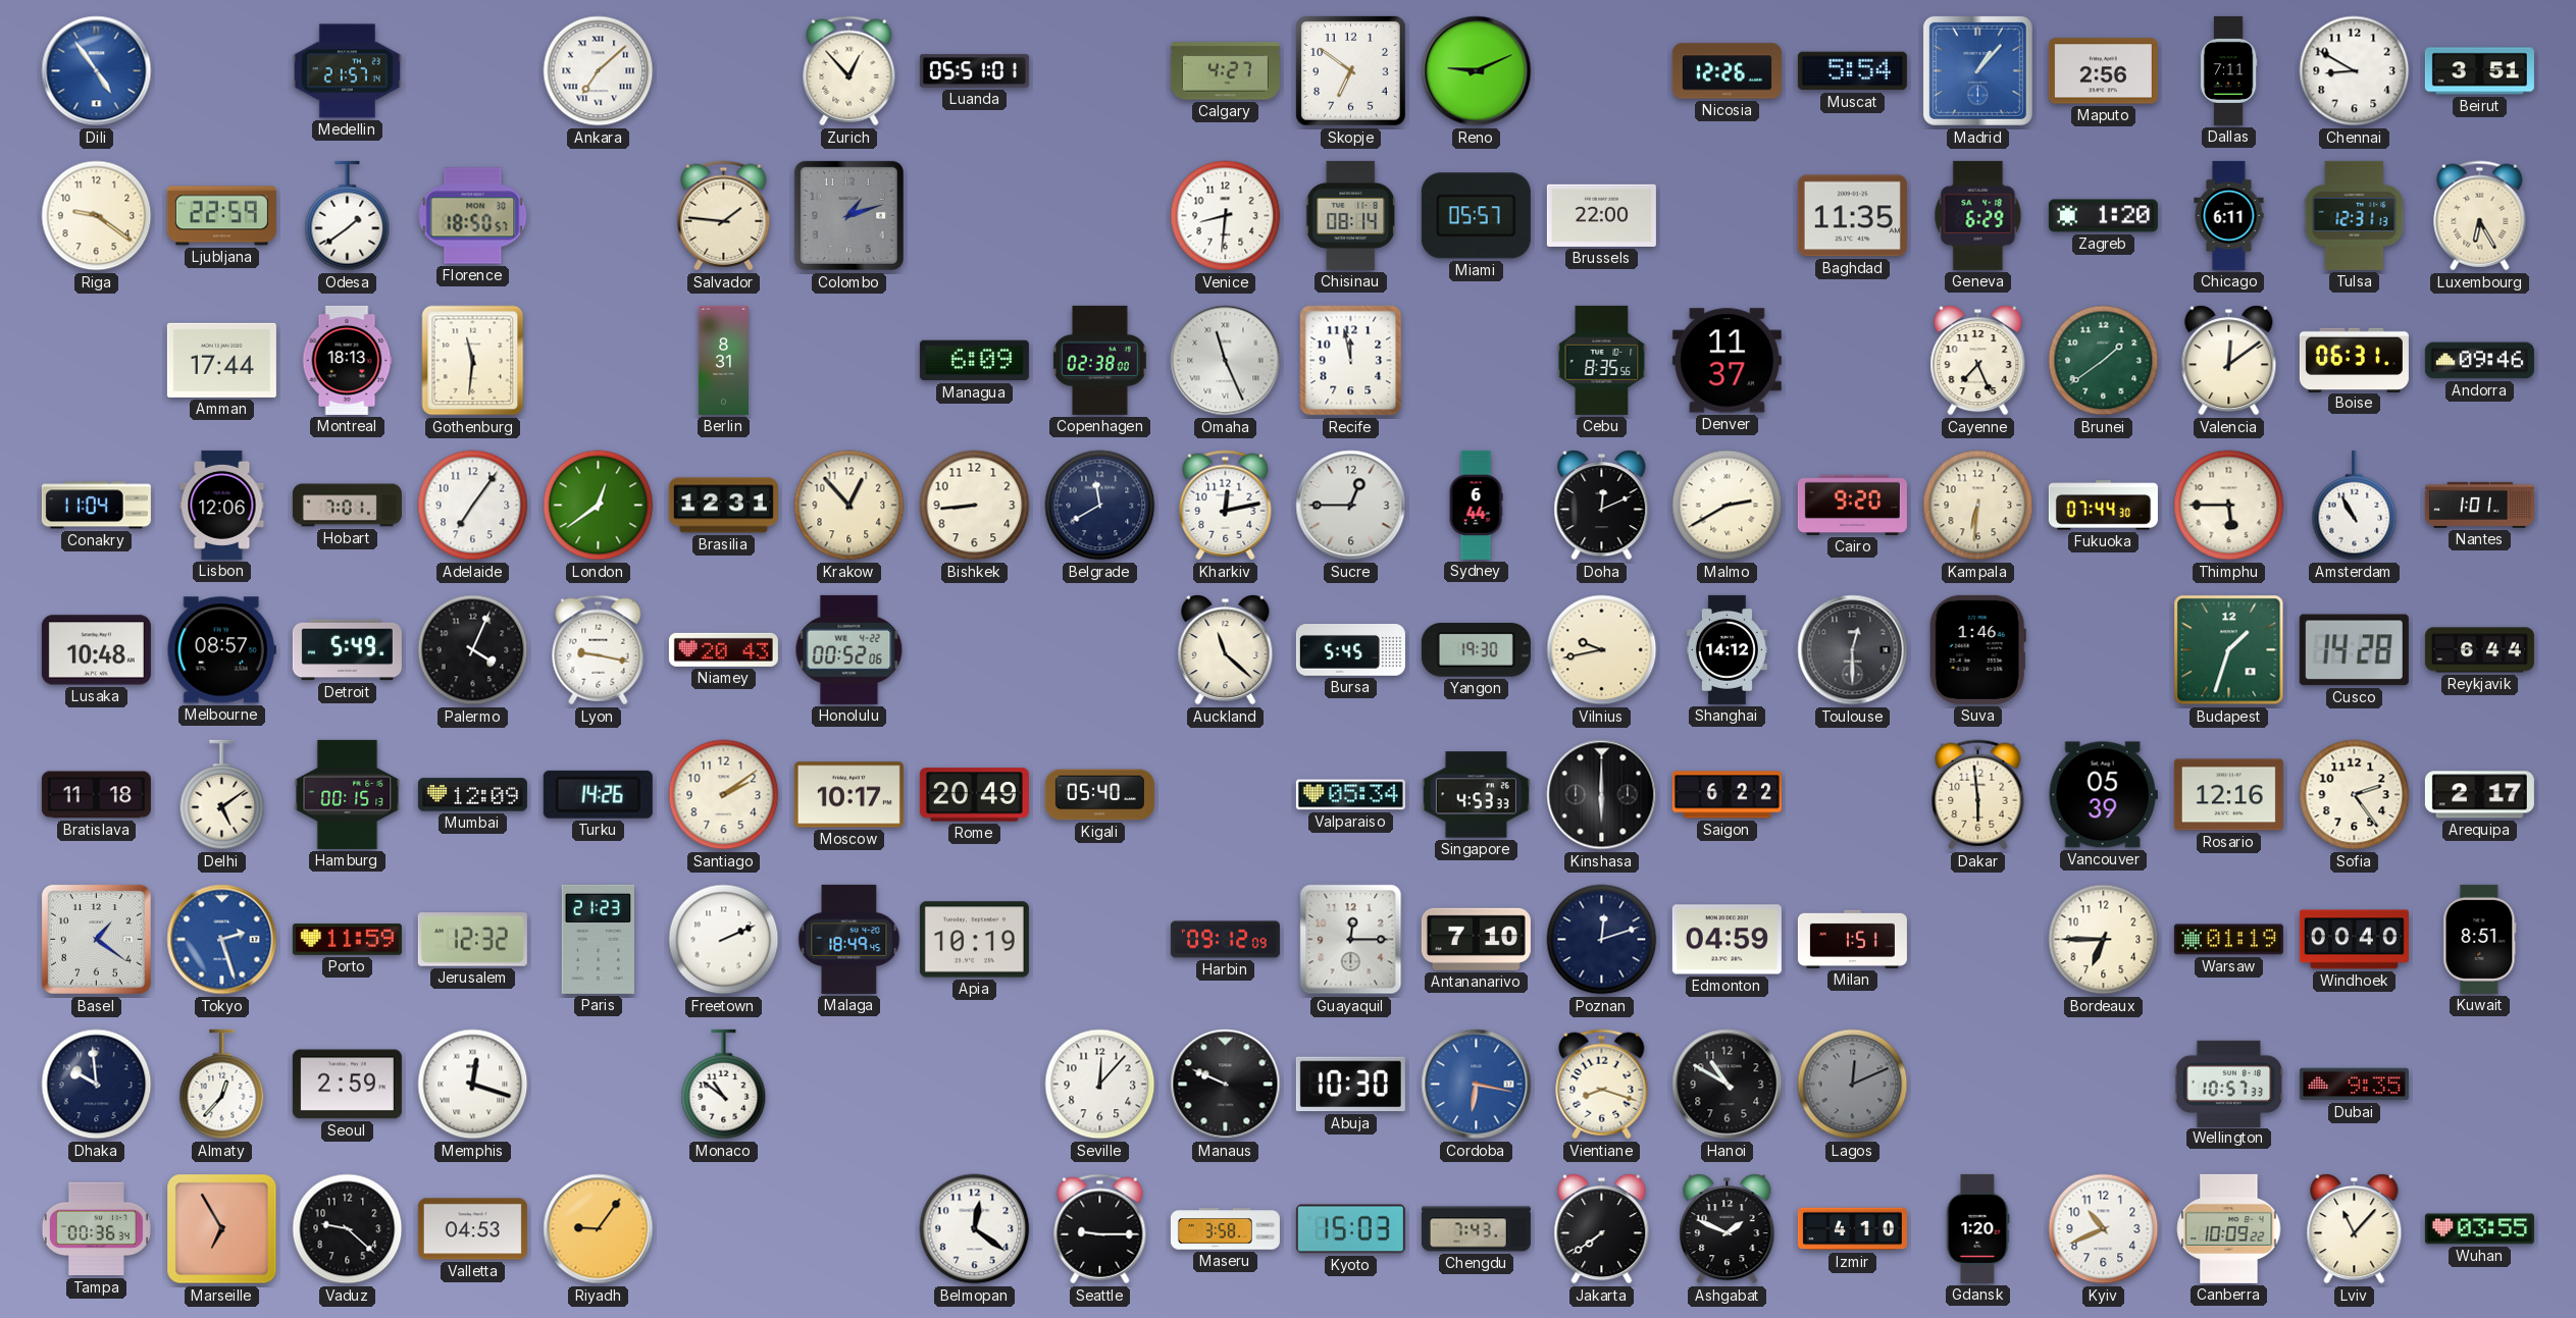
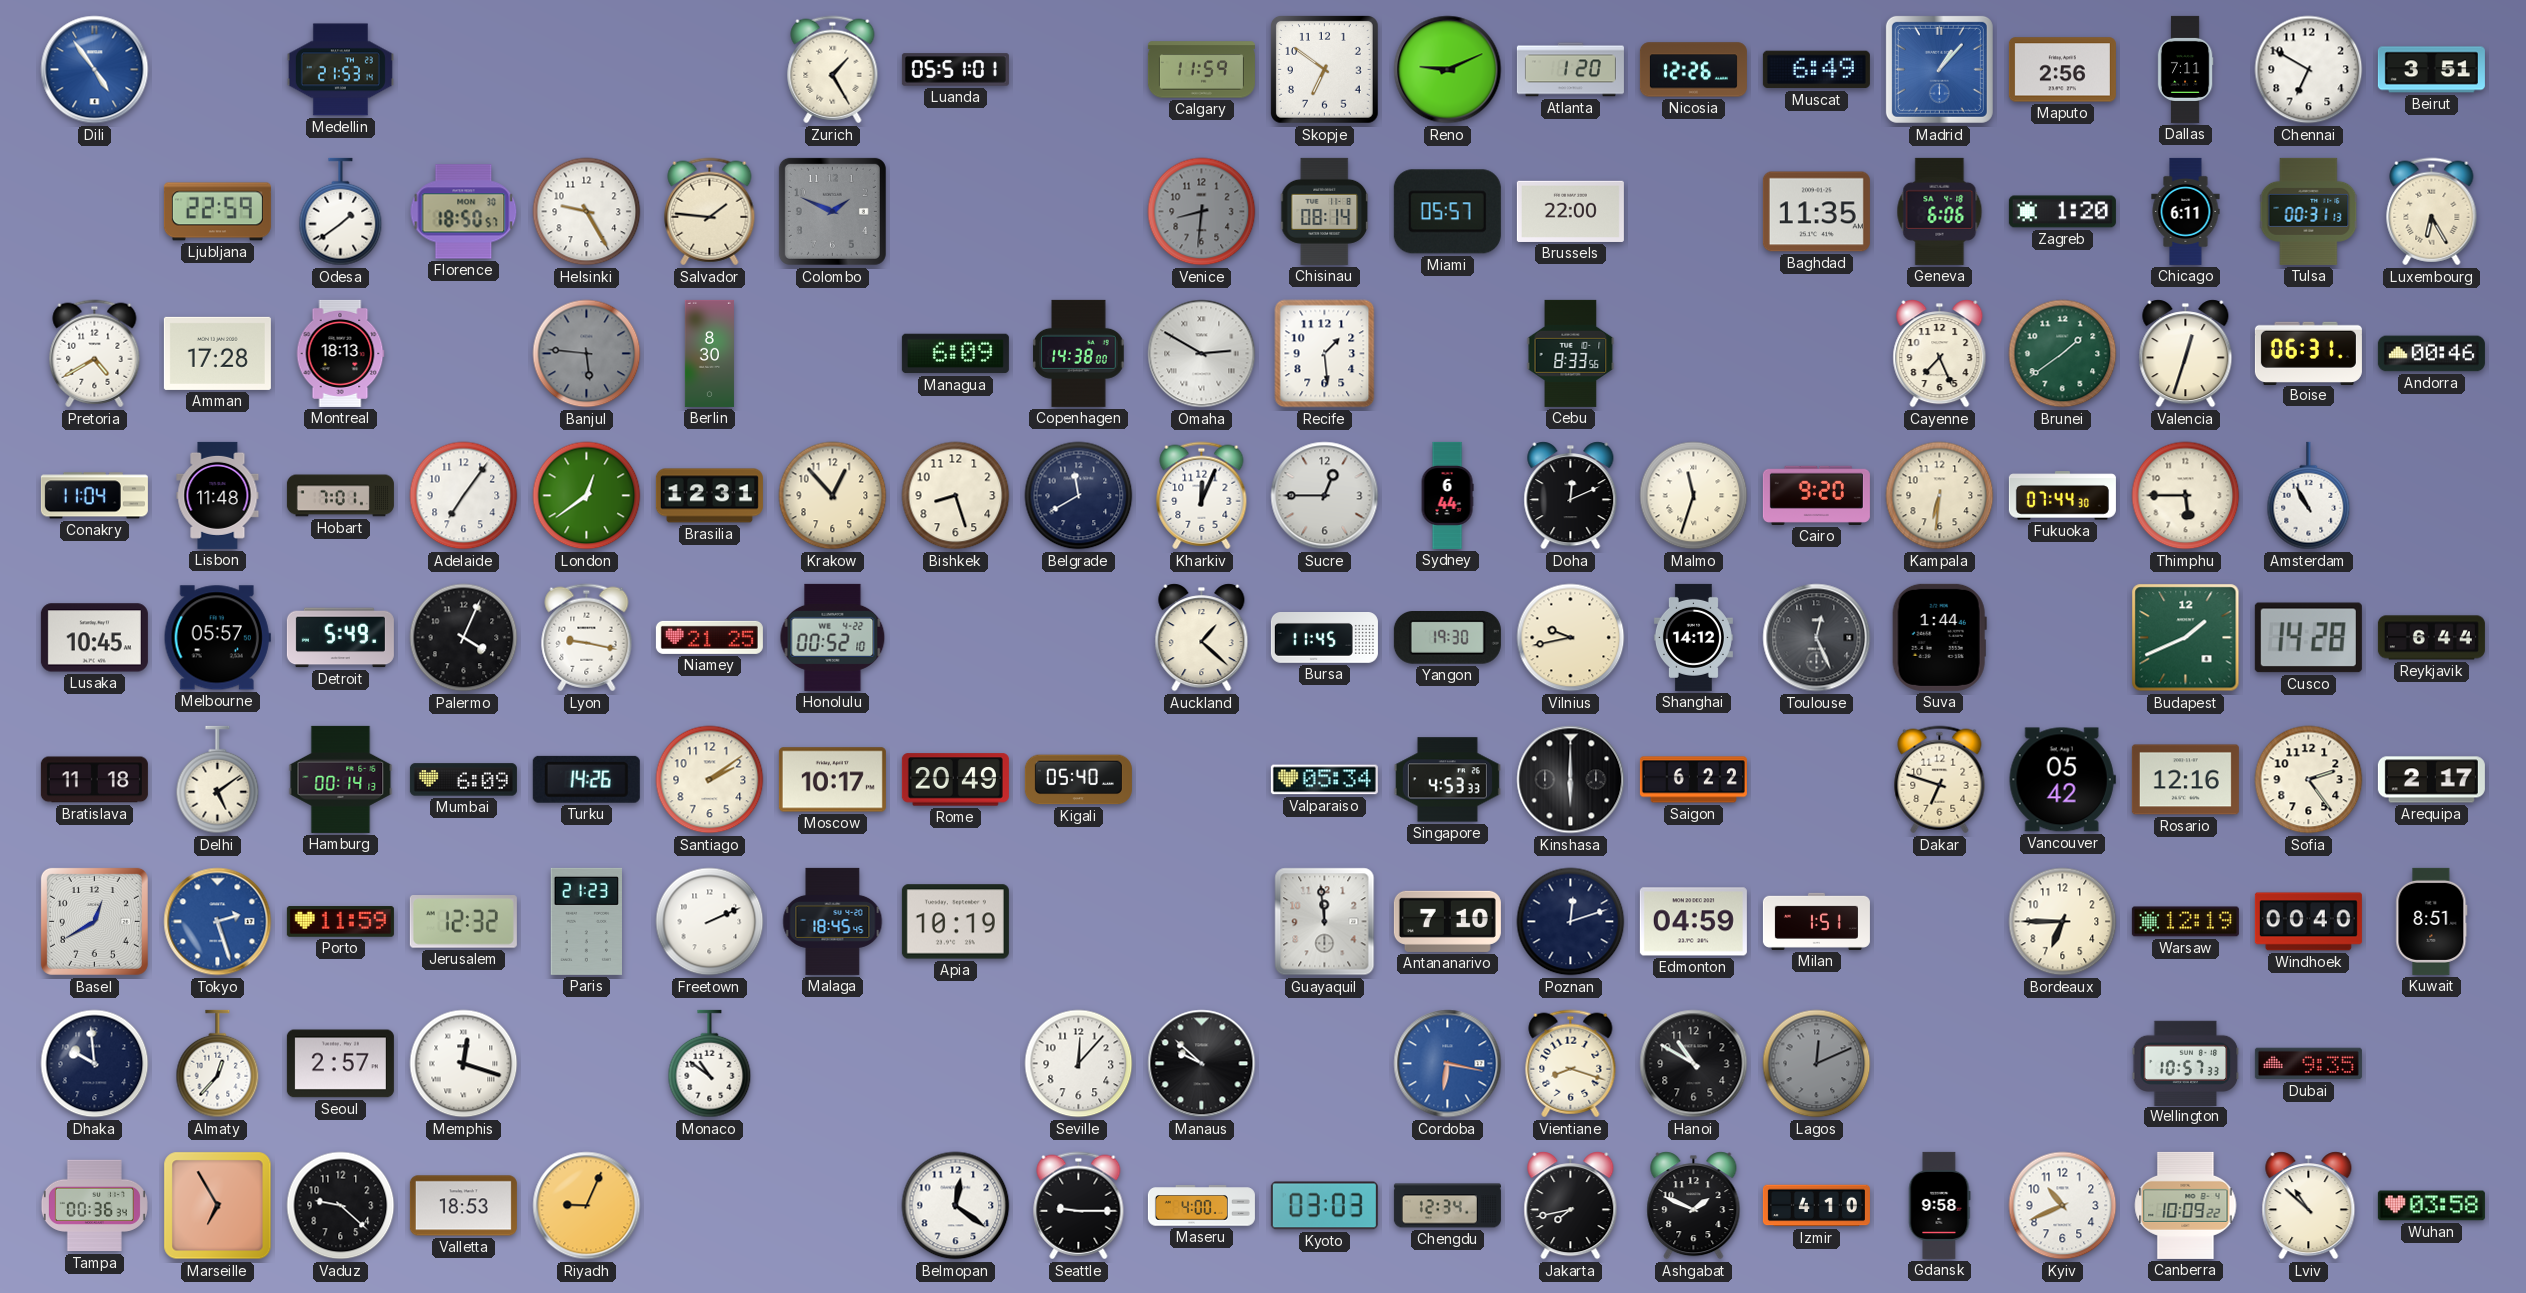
Medellin: 21:57 -> 21:53
Ankara: 7:08 -> none
Zurich: 12:53 -> 1:25
Calgary: 4:27 -> 11:59
Atlanta: none -> 1:20
Muscat: 5:54 -> 6:49
Chennai: 8:50 -> 6:50
Riga: 9:21 -> none
Helsinki: none -> 9:25
Colombo: 1:12 -> 1:49
Venice dial: white -> grey
Geneva: 6:29 -> 6:06
Tulsa: 12:31 -> 00:31
Pretoria: none -> 4:40
Amman: 17:44 -> 17:28
Gothenburg: 11:31 -> none
Banjul: none -> 5:46
Berlin: 8:31 -> 8:30
Copenhagen: 02:38 -> 14:38
Omaha: 11:26 -> 2:50
Recife: 11:58 -> 1:29
Cebu: 8:35 -> 8:33
Denver: 11:37 -> none
Valencia: 12:09 -> 12:33
Andorra: 09:46 -> 00:46
Lisbon: 12:06 -> 11:48
Bishkek: 8:44 -> 8:27
Kharkiv: 12:13 -> 12:04
Malmo: 2:40 -> 11:33
Nantes: 1:01 -> none
Lusaka: 10:48 -> 10:45
Melbourne: 08:57 -> 05:57
Niamey: 20:43 -> 21:25
Honolulu: 00:52:06 -> 00:52:10
Auckland: 11:22 -> 1:22
Bursa: 5:45 -> 11:45
Toulouse: 12:30 -> 12:26
Suva: 1:46 -> 1:44
Budapest: 1:33 -> 1:41
Hamburg: 00:15 -> 00:14
Mumbai: 12:09 -> 6:09
Dakar: 5:59 -> 6:48
Vancouver: 05:39 -> 05:42
Basel: 1:21 -> 12:40
Malaga: 18:49 -> 18:45
Harbin: 09:12 -> none
Guayaquil: 12:15 -> 11:59
Warsaw: 01:19 -> 12:19
Seoul: 2:59 -> 2:57
Manaus: 9:49 -> 9:52
Abuja: 10:30 -> none
Valletta: 04:53 -> 18:53
Riyadh: 9:06 -> 9:04
Maseru: 3:58 -> 4:00
Kyoto: 15:03 -> 03:03
Chengdu: 7:43 -> 12:34
Jakarta: 7:39 -> 7:43
Gdansk: 1:20 -> 9:58
Lviv: 11:07 -> 10:52
Wuhan: 03:55 -> 03:58
